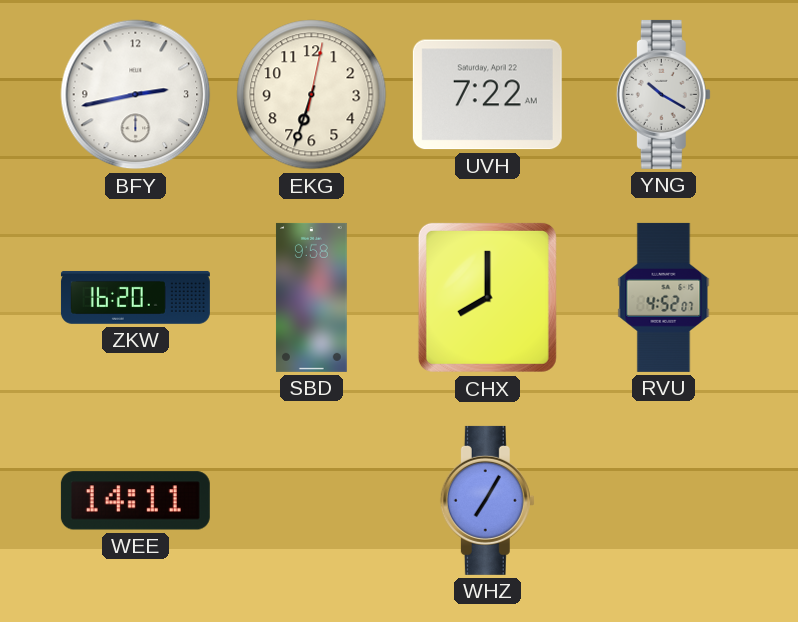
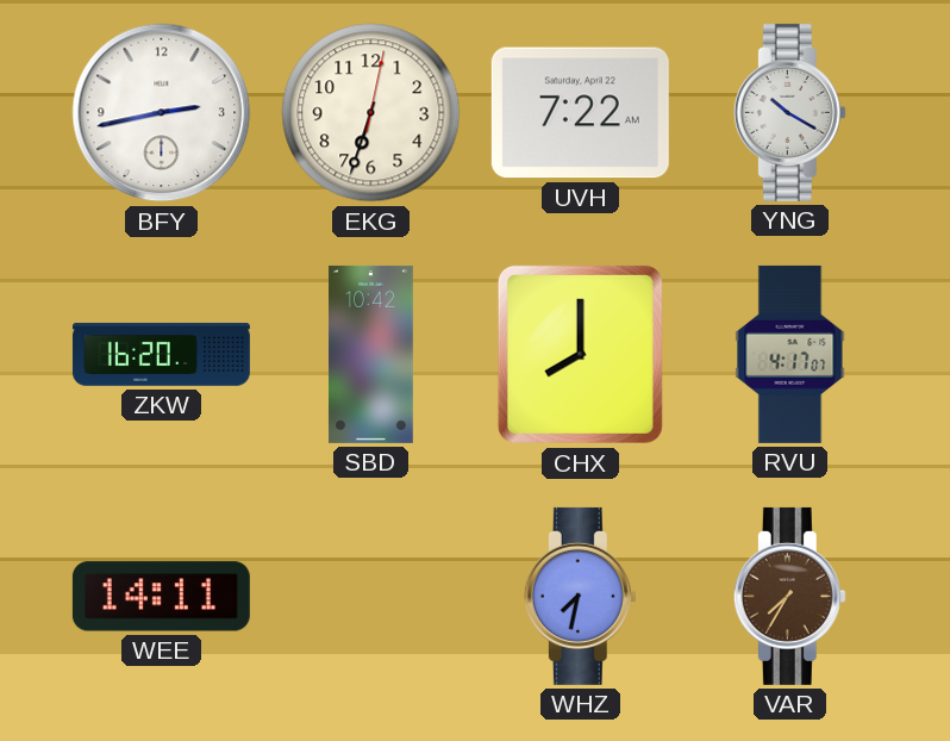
SBD: 9:58 -> 10:42
RVU: 4:52 -> 4:17
WHZ: 7:05 -> 7:32
VAR: none -> 7:35
